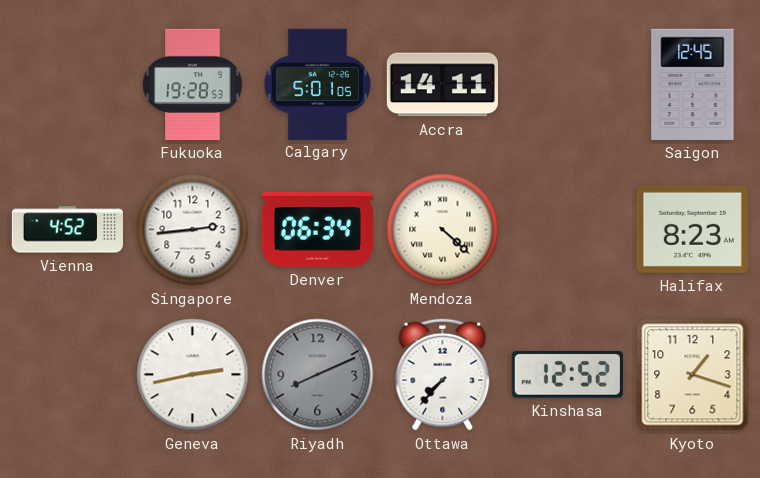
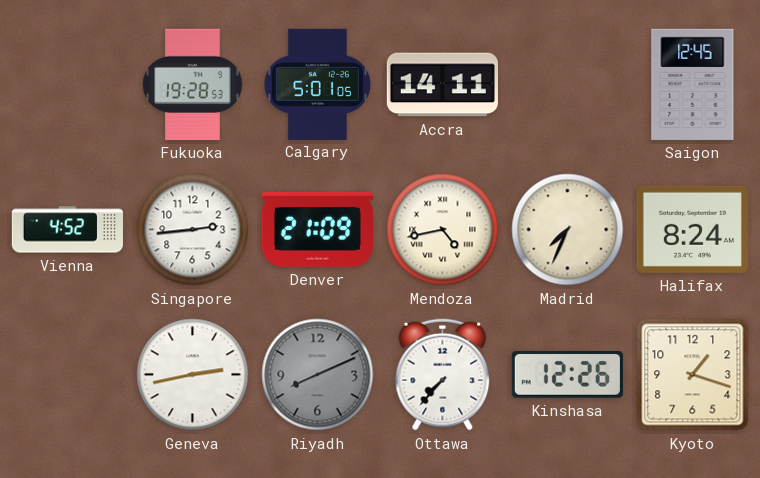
Denver: 06:34 -> 21:09
Mendoza: 4:22 -> 4:43
Madrid: none -> 7:34
Halifax: 8:23 -> 8:24
Kinshasa: 12:52 -> 12:26
